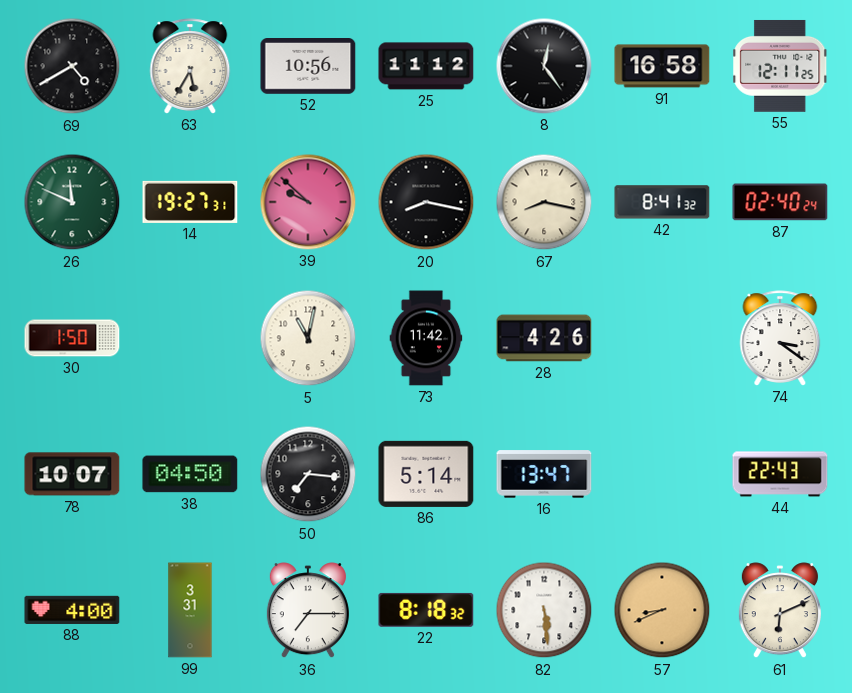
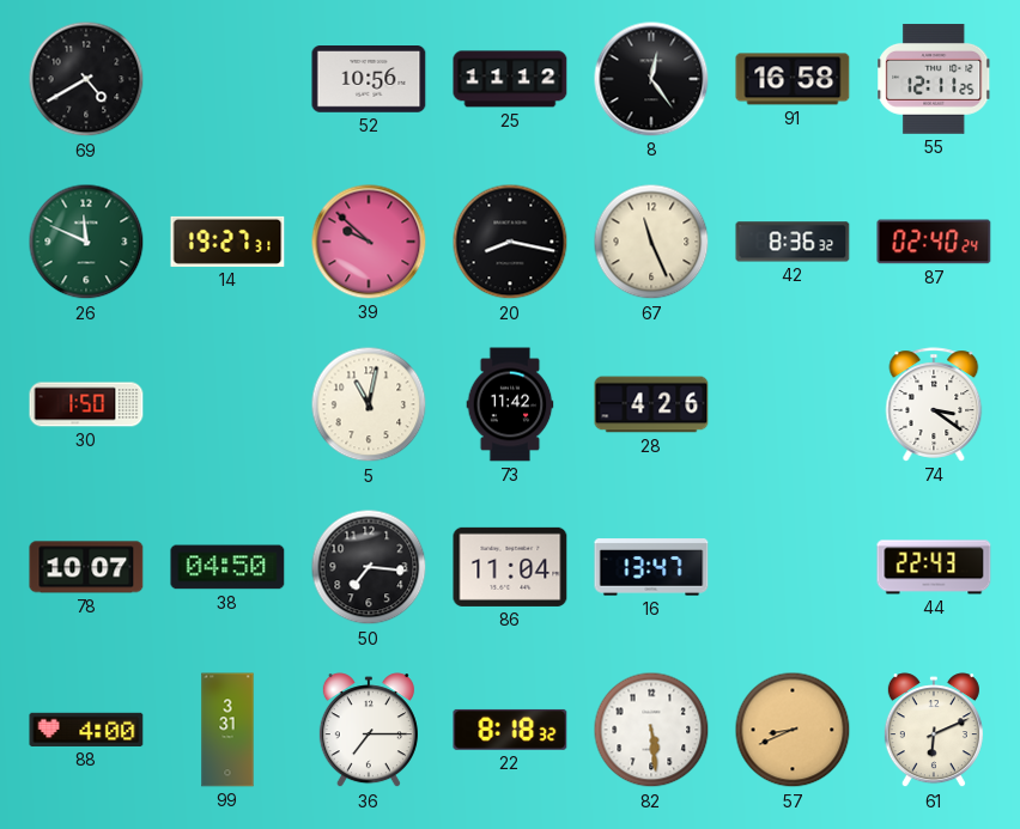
63: 5:35 -> none
67: 8:17 -> 11:26
42: 8:41 -> 8:36
86: 5:14 -> 11:04
